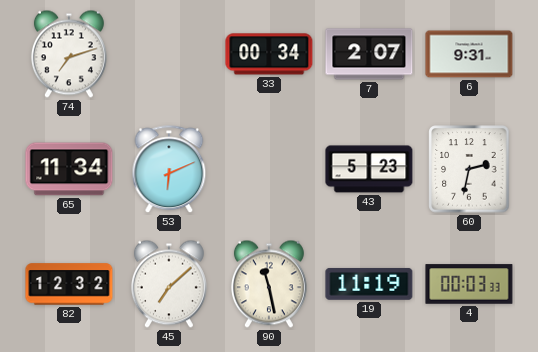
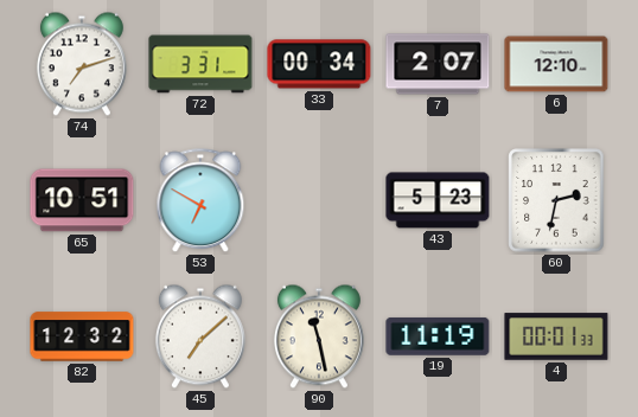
72: none -> 3:31
6: 9:31 -> 12:10
65: 11:34 -> 10:51
53: 6:11 -> 6:50
4: 00:03 -> 00:01
